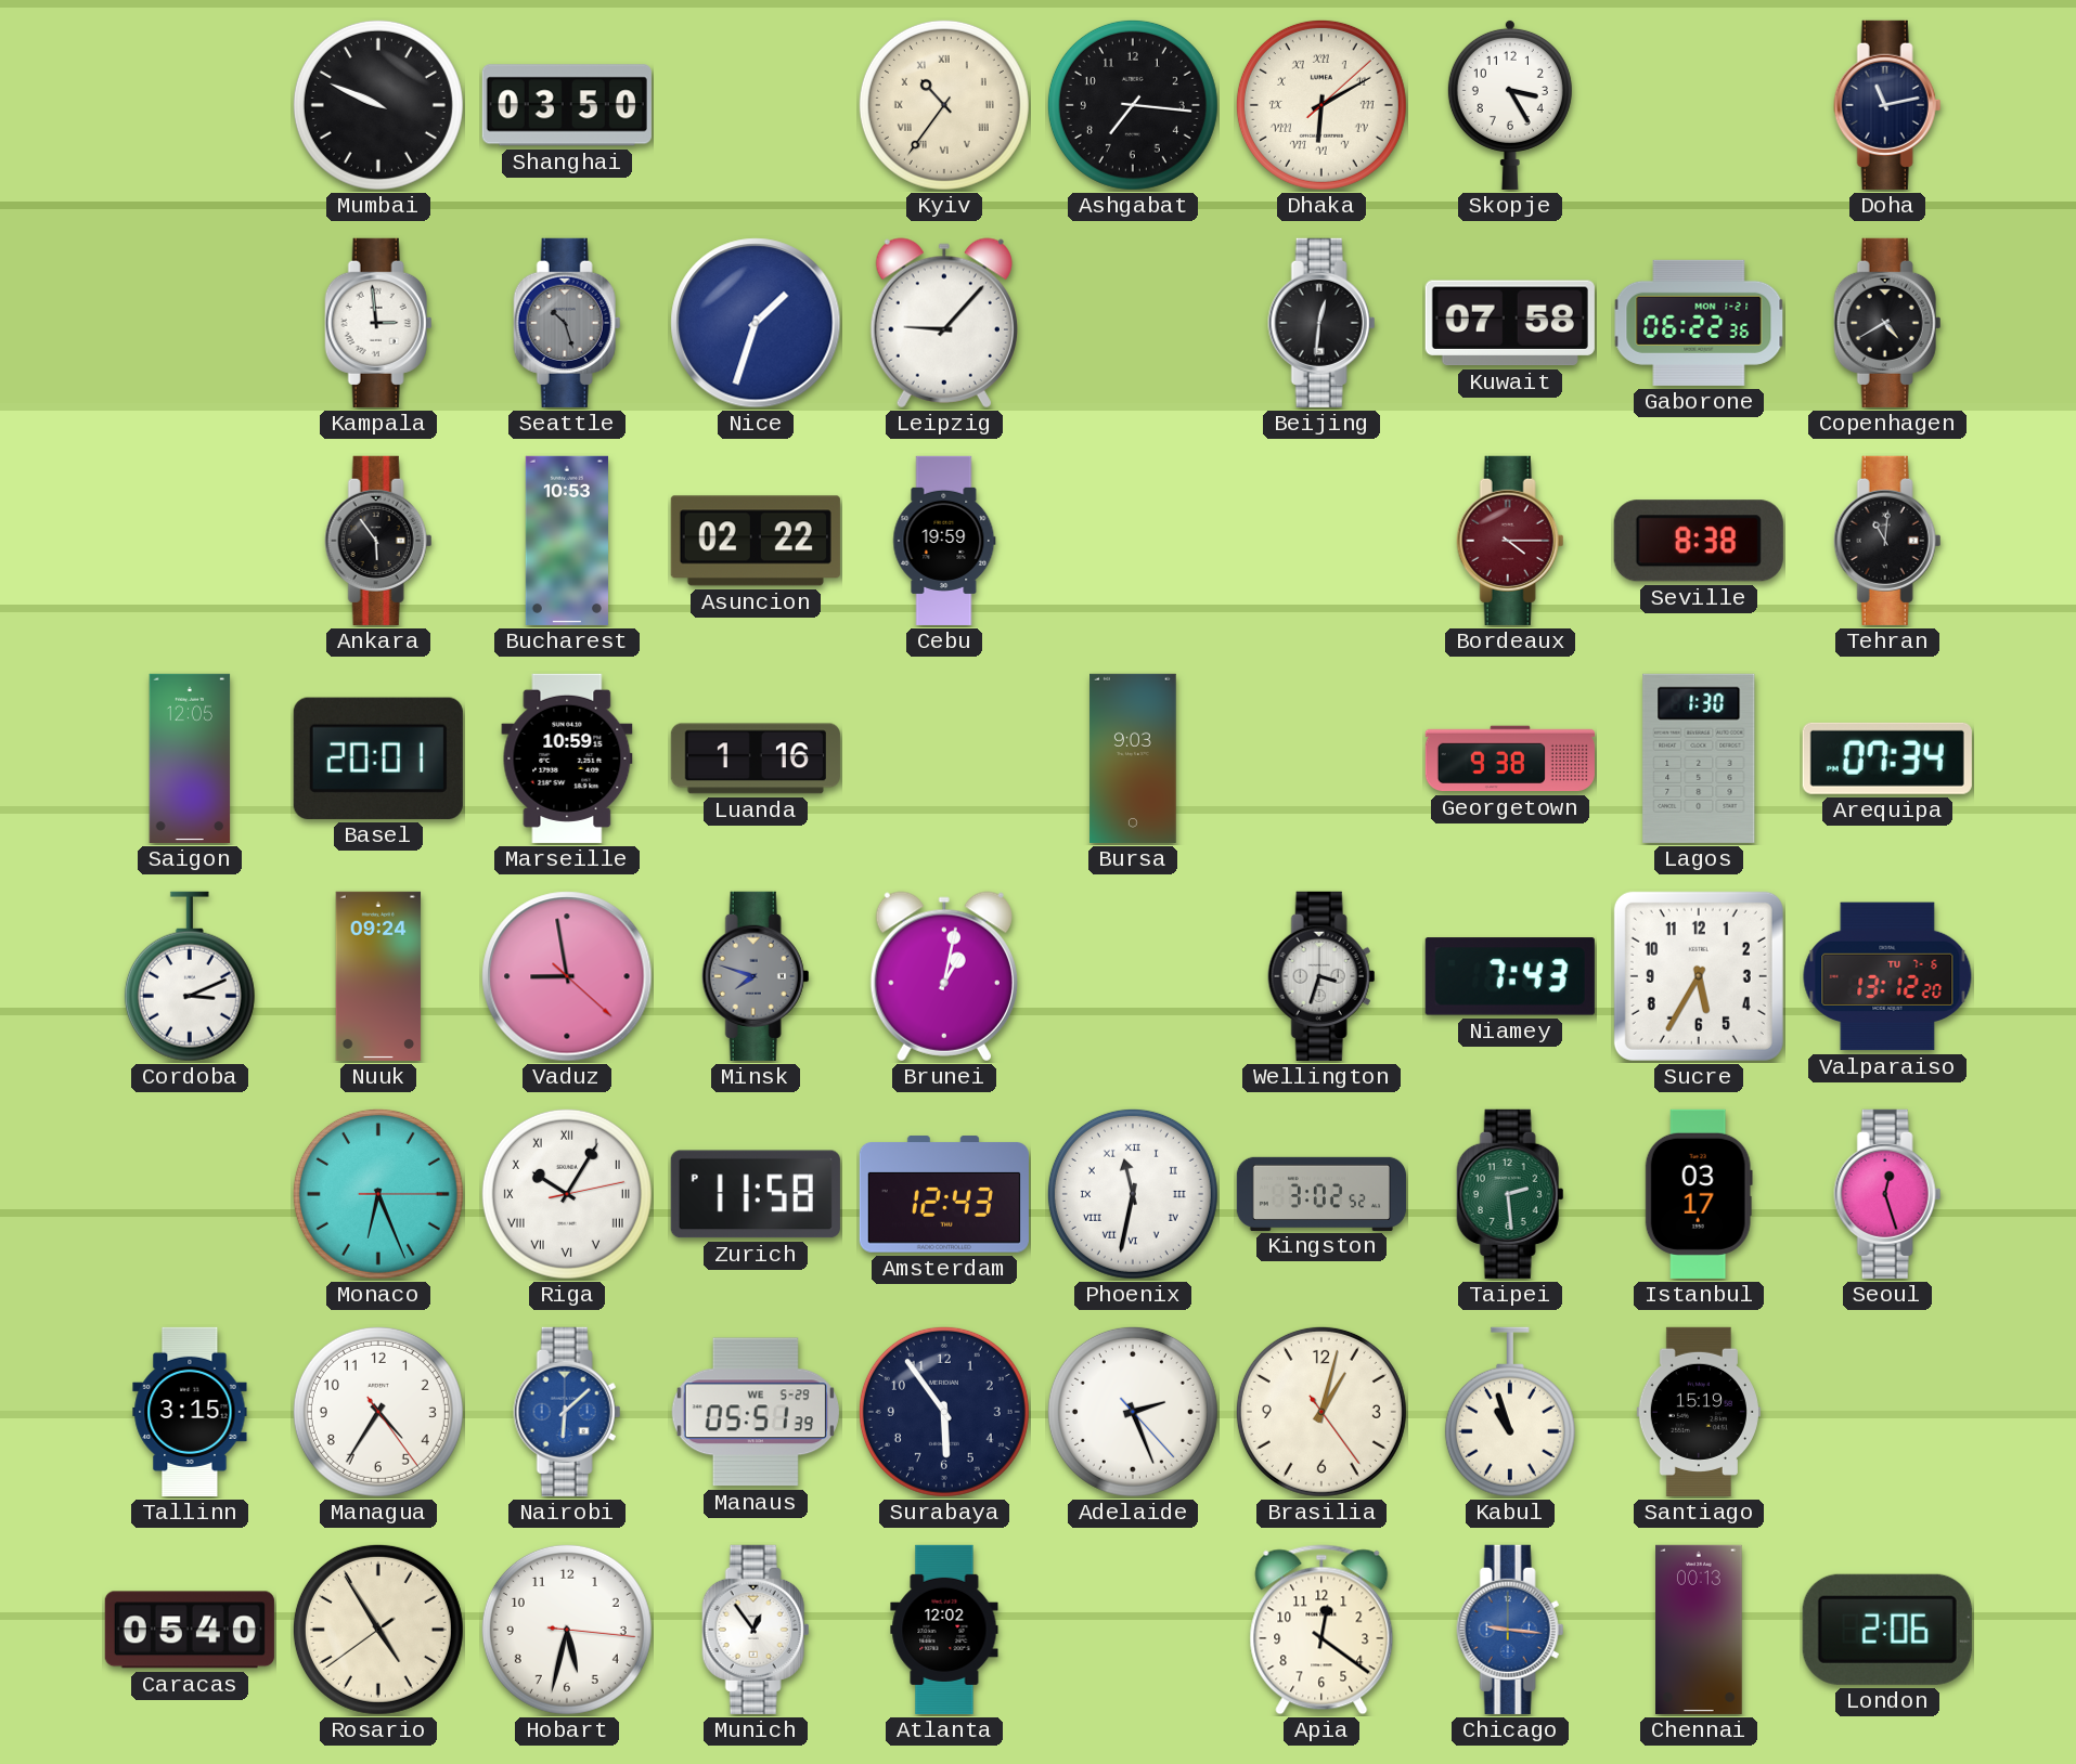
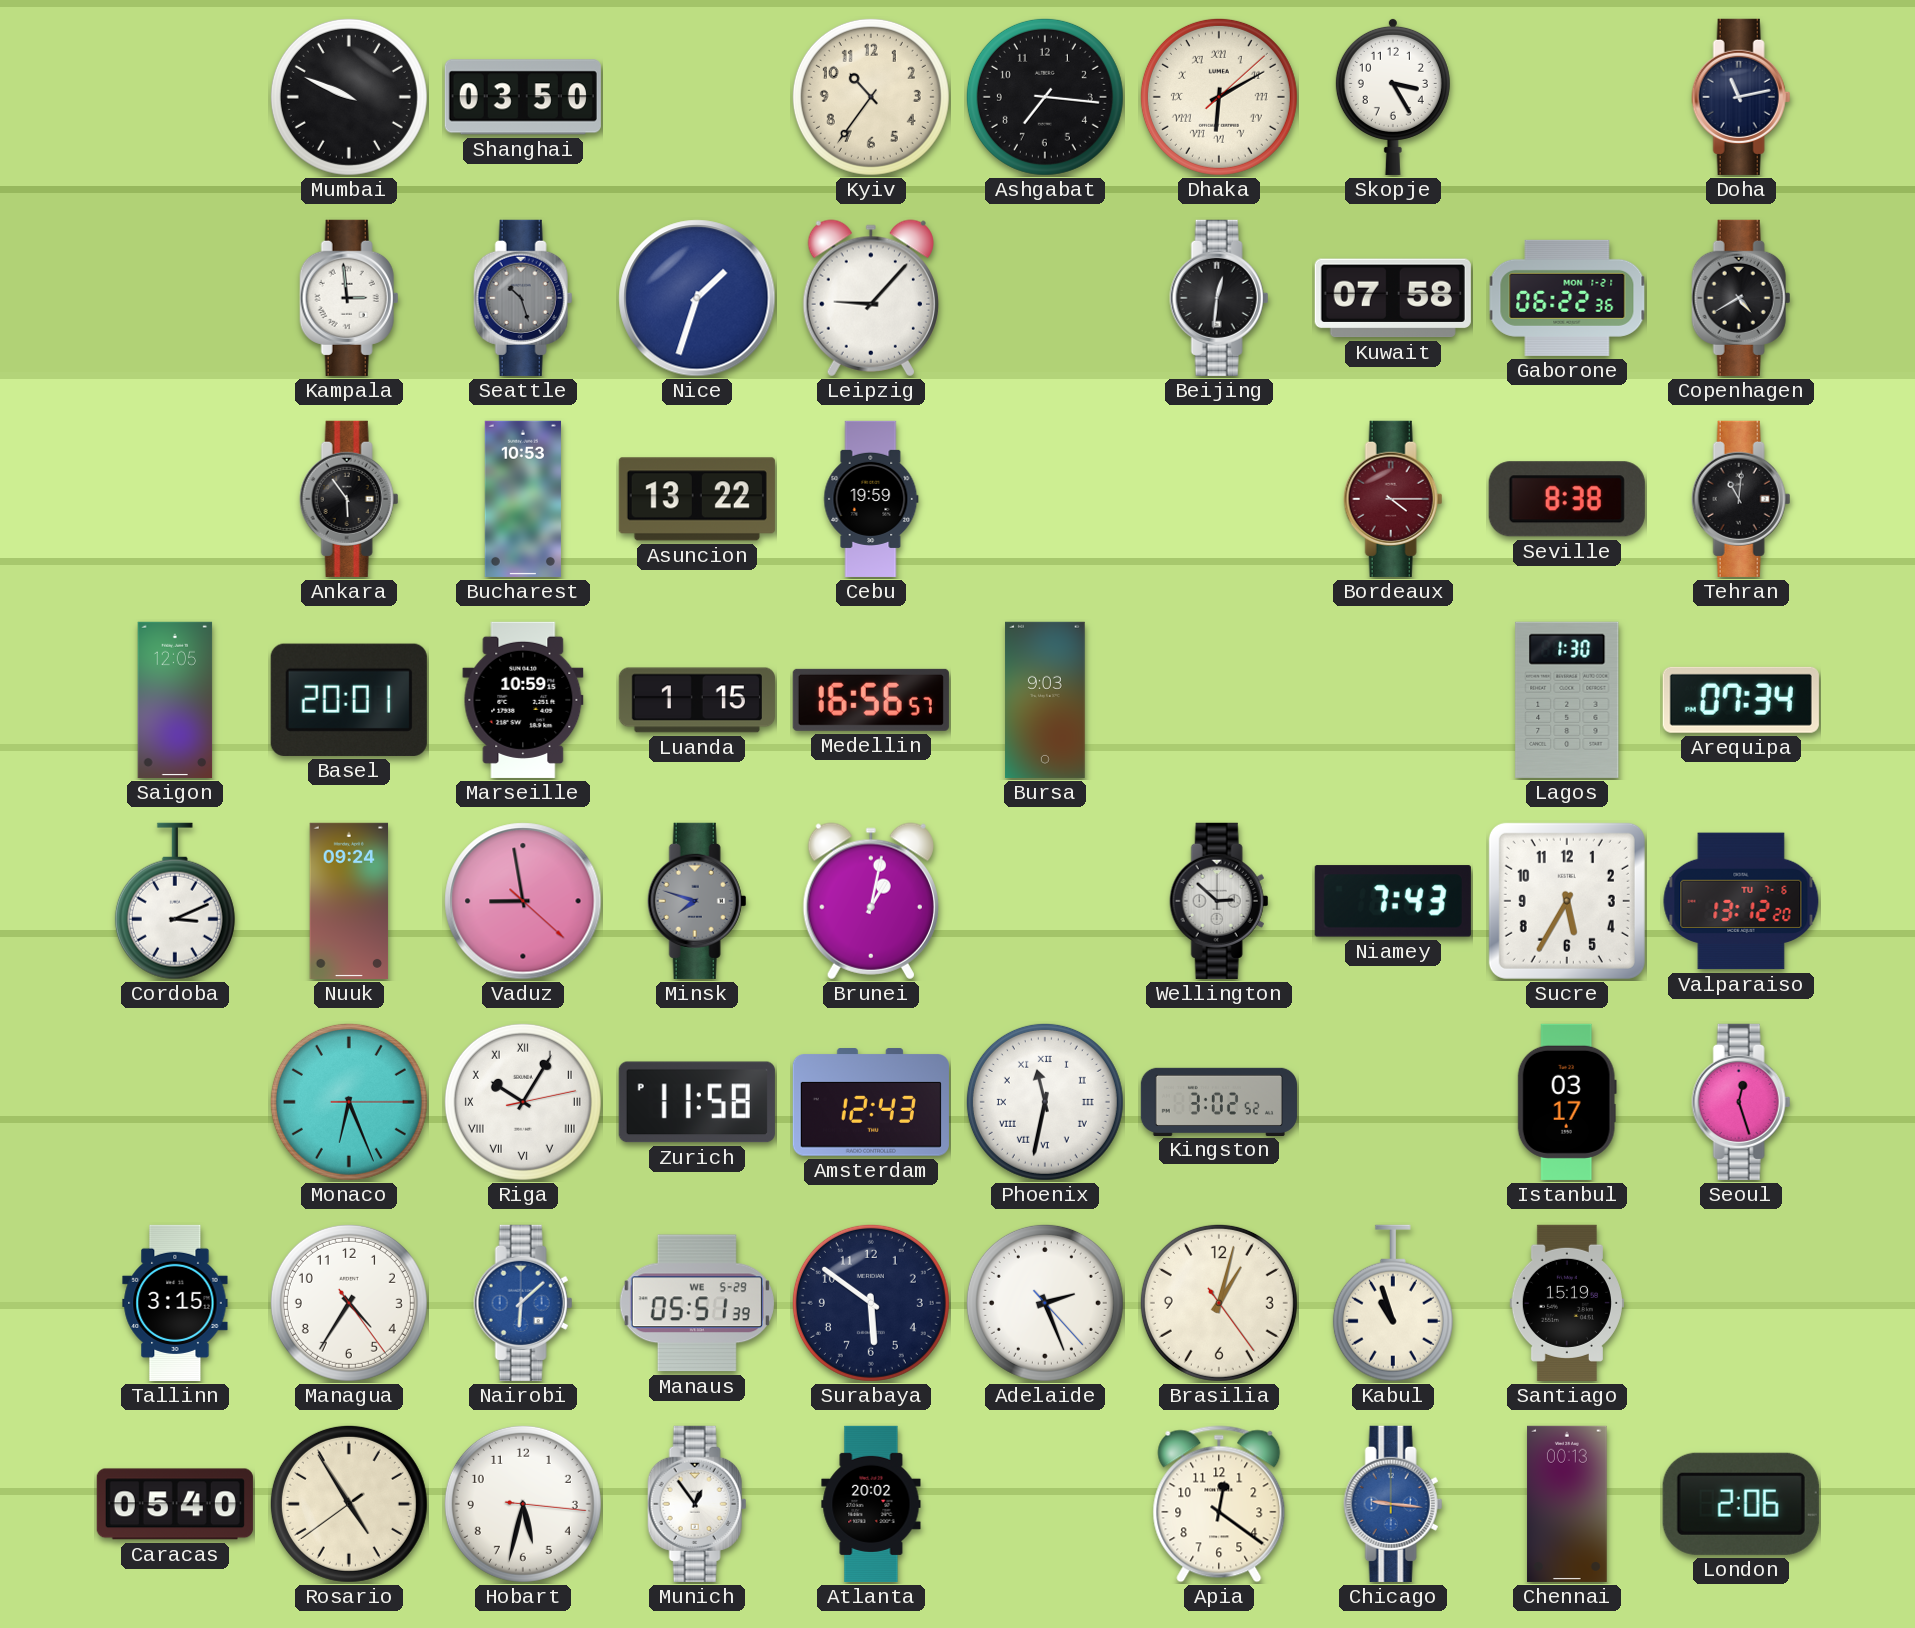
Kyiv numerals: Roman -> Arabic
Asuncion: 02:22 -> 13:22
Luanda: 1:16 -> 1:15
Medellin: none -> 16:56
Georgetown: 9:38 -> none
Wellington: 3:33 -> 2:52
Taipei: 2:29 -> none
Surabaya: 5:54 -> 5:51
Atlanta: 12:02 -> 20:02
